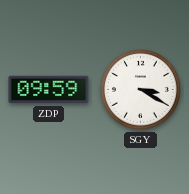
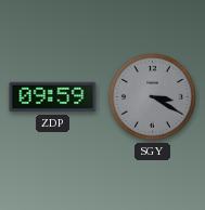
SGY dial: white -> grey
